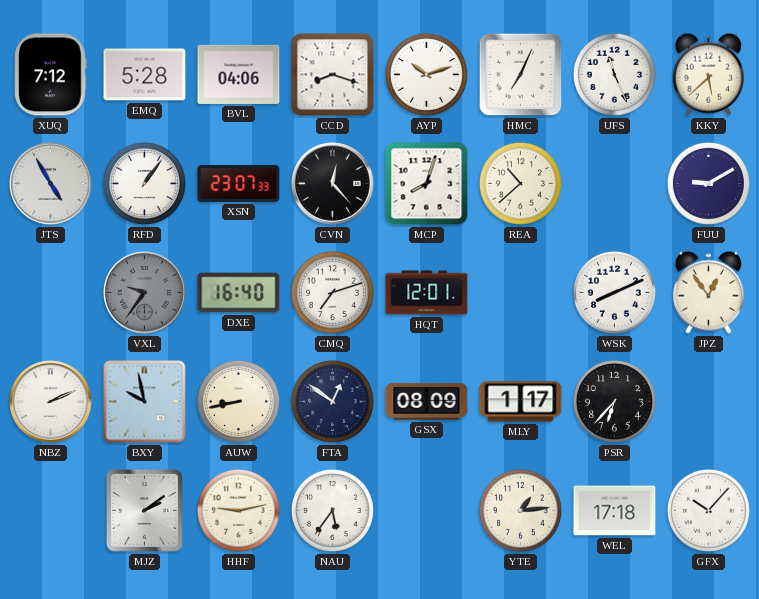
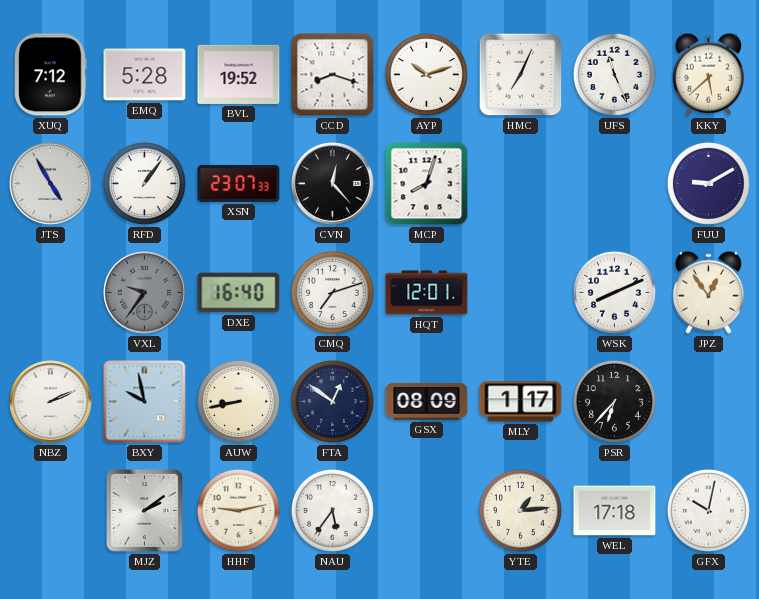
BVL: 04:06 -> 19:52
REA: 10:38 -> none
GFX: 10:07 -> 10:02
